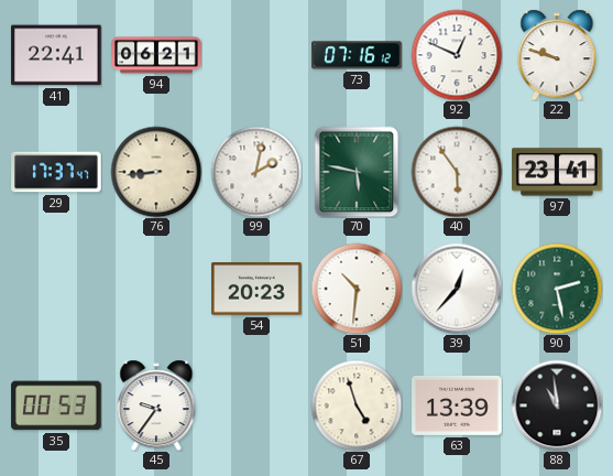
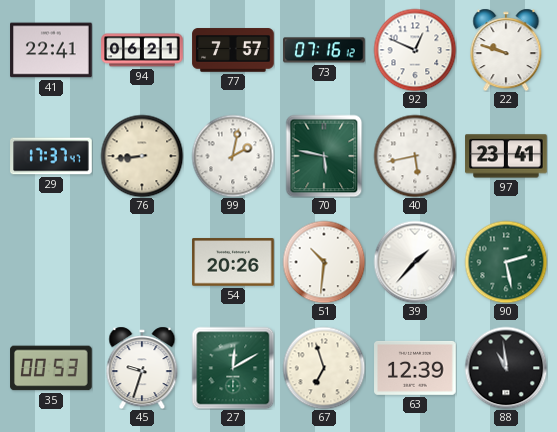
77: none -> 7:57
40: 5:54 -> 5:43
54: 20:23 -> 20:26
39: 12:37 -> 1:37
45: 9:36 -> 9:33
27: none -> 12:10
67: 4:57 -> 6:57
63: 13:39 -> 12:39
